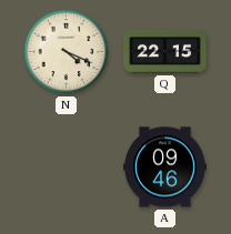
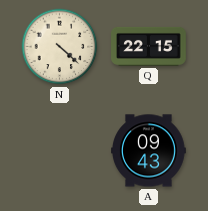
N: 4:19 -> 4:22
A: 09:46 -> 09:43
